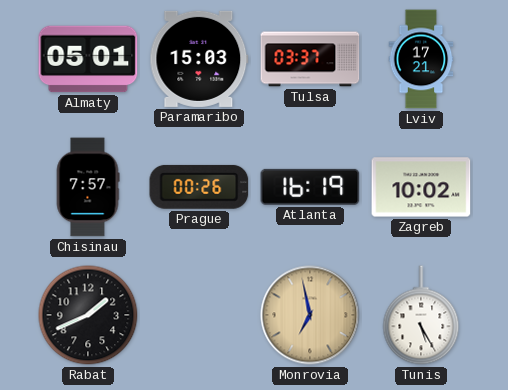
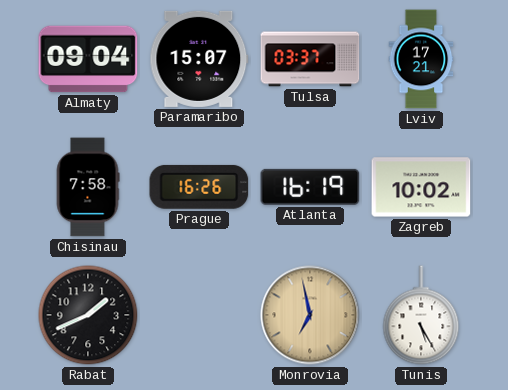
Almaty: 05:01 -> 09:04
Paramaribo: 15:03 -> 15:07
Chisinau: 7:57 -> 7:58
Prague: 00:26 -> 16:26
